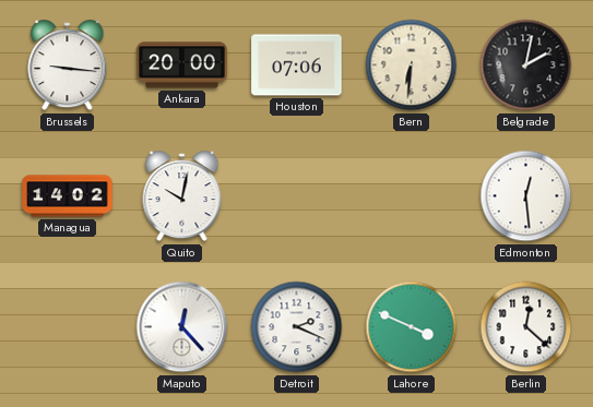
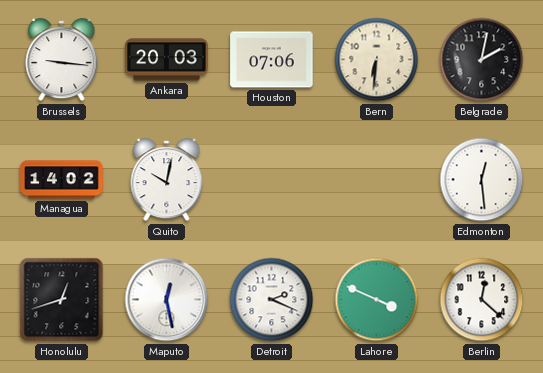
Ankara: 20:00 -> 20:03
Honolulu: none -> 12:42
Maputo: 12:23 -> 12:28
